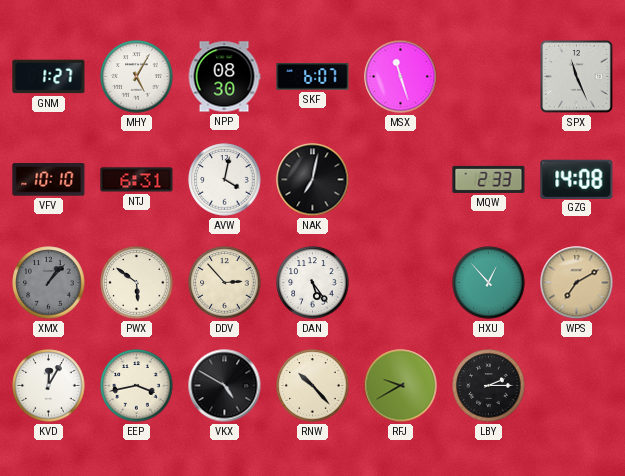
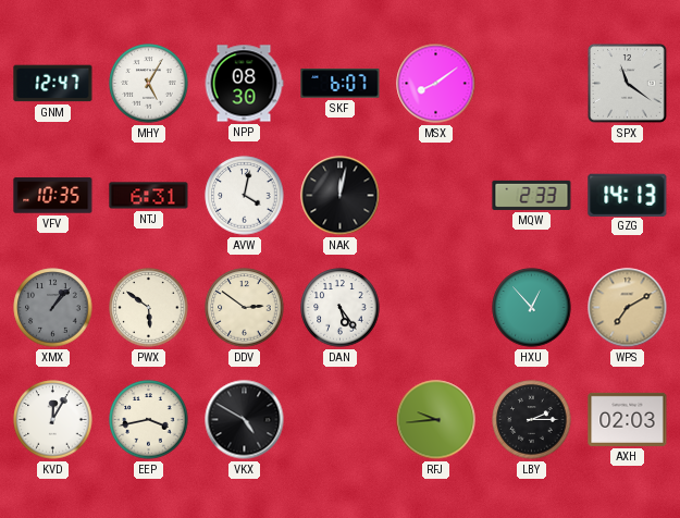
GNM: 1:27 -> 12:47
MSX: 11:27 -> 8:09
SPX: 11:26 -> 11:21
VFV: 10:10 -> 10:35
NAK: 7:02 -> 12:02
GZG: 14:08 -> 14:13
DDV: 2:53 -> 2:51
RNW: 10:23 -> none
RFJ: 9:40 -> 9:44
AXH: none -> 02:03
